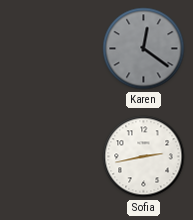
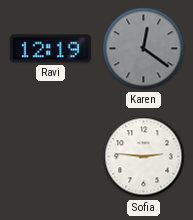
Ravi: none -> 12:19
Sofia: 2:43 -> 2:46
